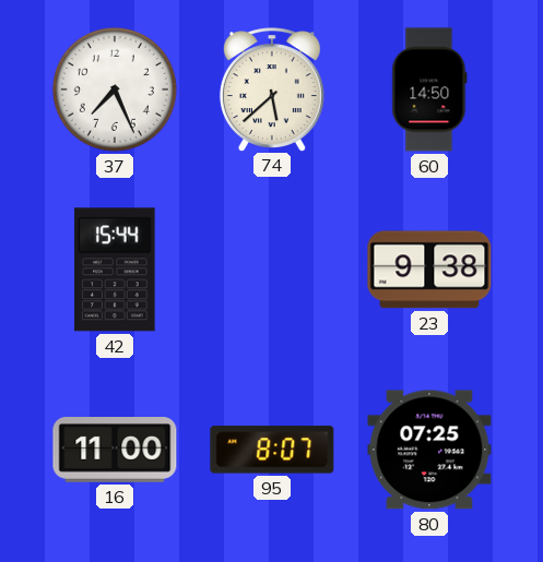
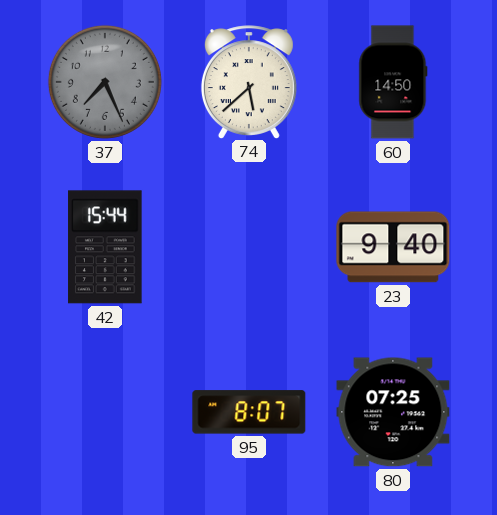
37 dial: white -> grey
23: 9:38 -> 9:40
16: 11:00 -> none
